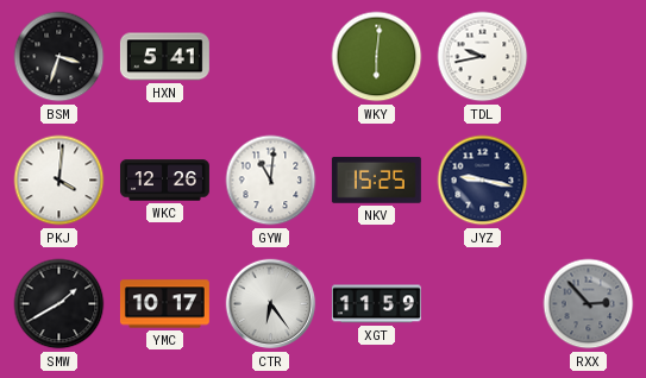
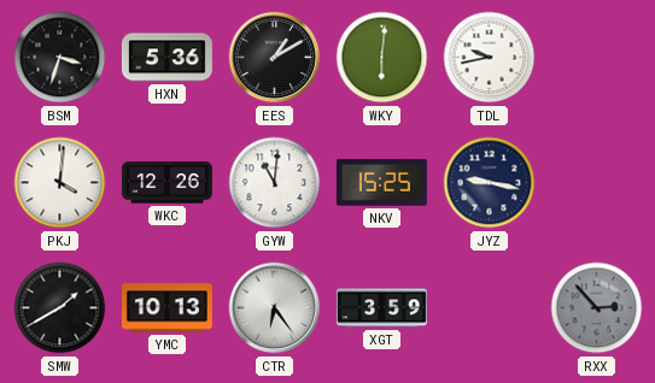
HXN: 5:41 -> 5:36
EES: none -> 1:10
YMC: 10:17 -> 10:13
XGT: 11:59 -> 3:59
